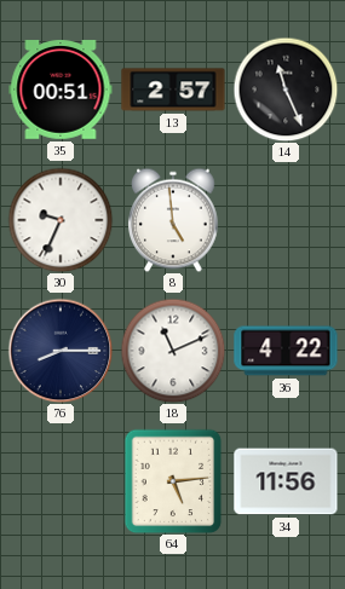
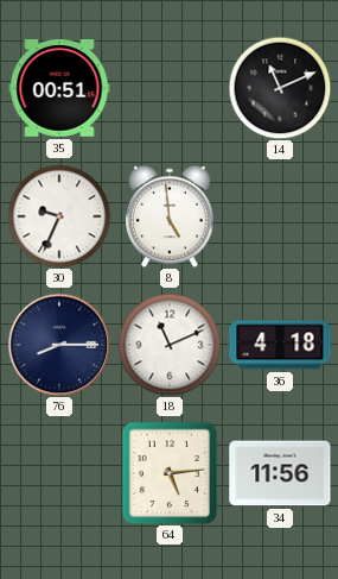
13: 2:57 -> none
14: 11:26 -> 11:11
36: 4:22 -> 4:18
